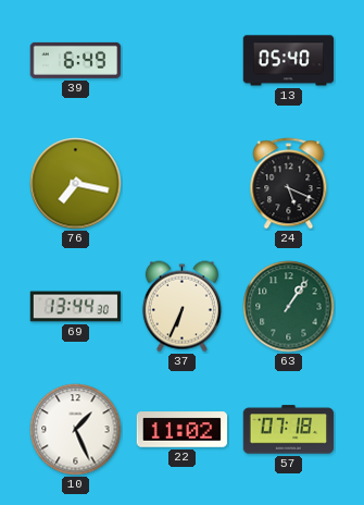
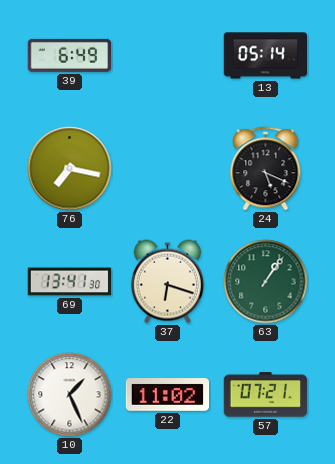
13: 05:40 -> 05:14
69: 13:44 -> 13:41
37: 6:34 -> 6:18
57: 07:18 -> 07:21
